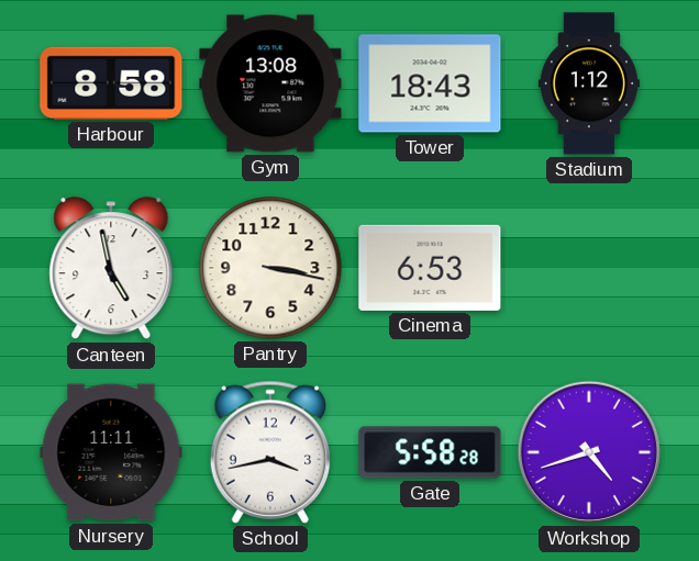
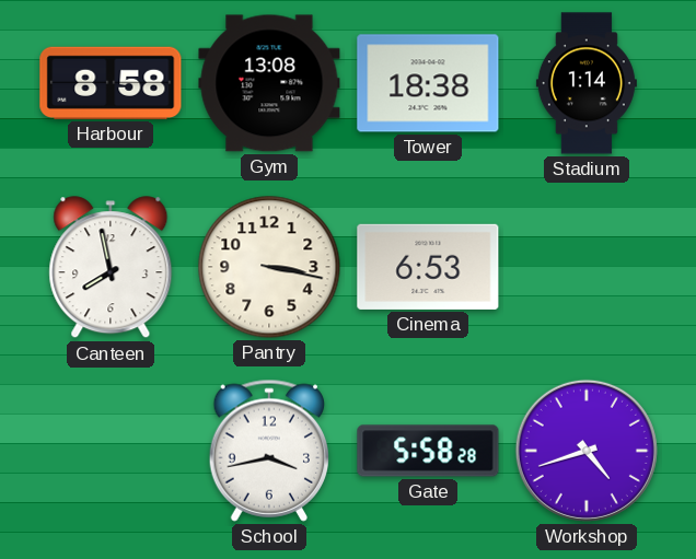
Tower: 18:43 -> 18:38
Stadium: 1:12 -> 1:14
Canteen: 4:58 -> 7:58
Nursery: 11:11 -> none
